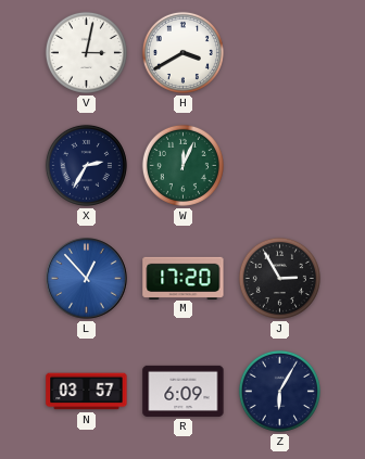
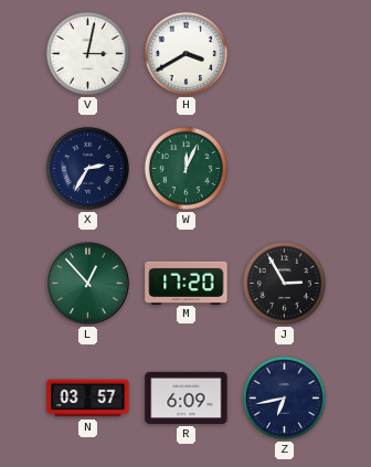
L dial: blue -> green
Z: 6:05 -> 6:43
